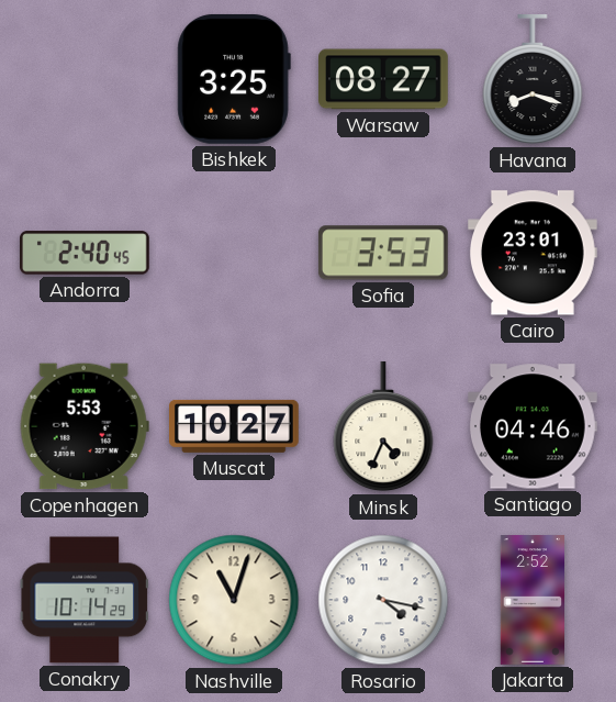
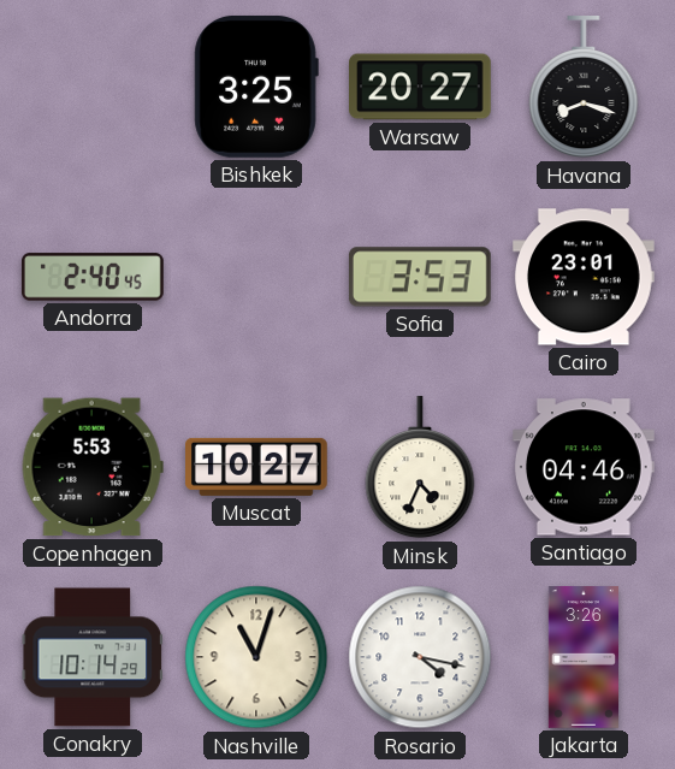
Warsaw: 08:27 -> 20:27
Jakarta: 2:52 -> 3:26
